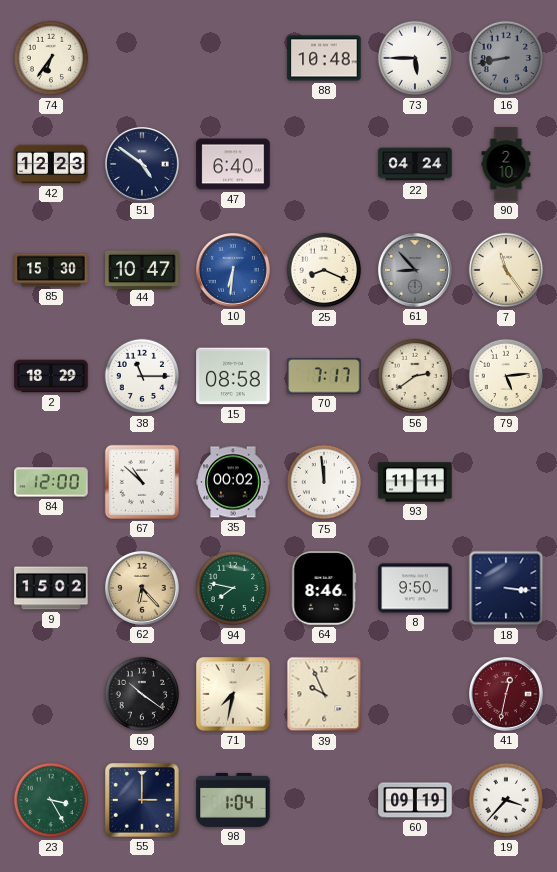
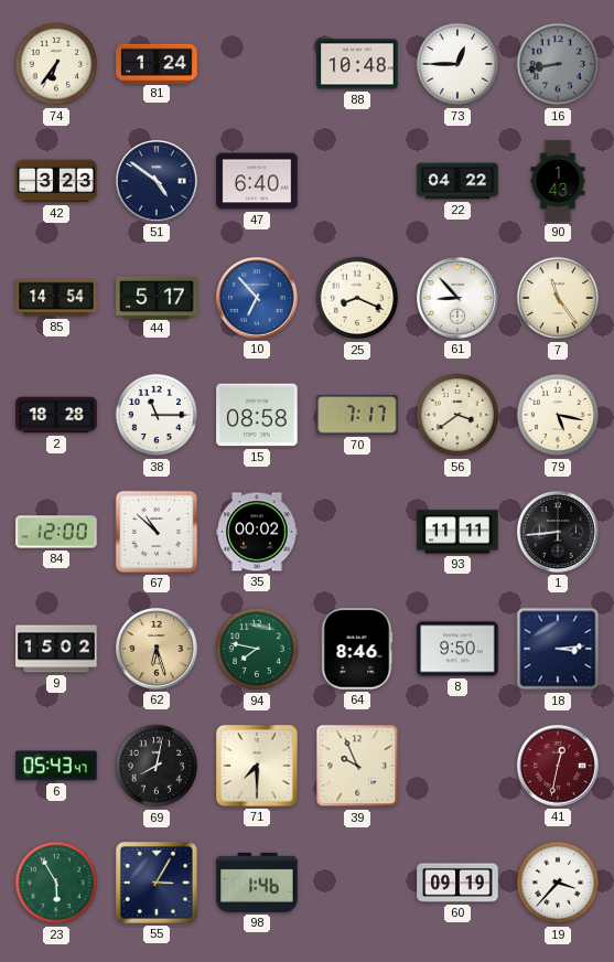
81: none -> 1:24
73: 5:45 -> 12:45
42: 12:23 -> 3:23
22: 04:24 -> 04:22
90: 2:10 -> 1:43
85: 15:30 -> 14:54
44: 10:47 -> 5:17
10: 6:31 -> 6:53
61 dial: grey -> white
2: 18:29 -> 18:28
56: 2:39 -> 3:39
79: 5:14 -> 5:17
75: 11:59 -> none
1: none -> 8:44
62: 6:23 -> 6:27
18: 3:16 -> 3:14
6: none -> 05:43
69: 10:21 -> 8:02
71: 7:32 -> 7:30
23: 3:25 -> 5:55
55: 3:00 -> 3:05
98: 1:04 -> 1:46
